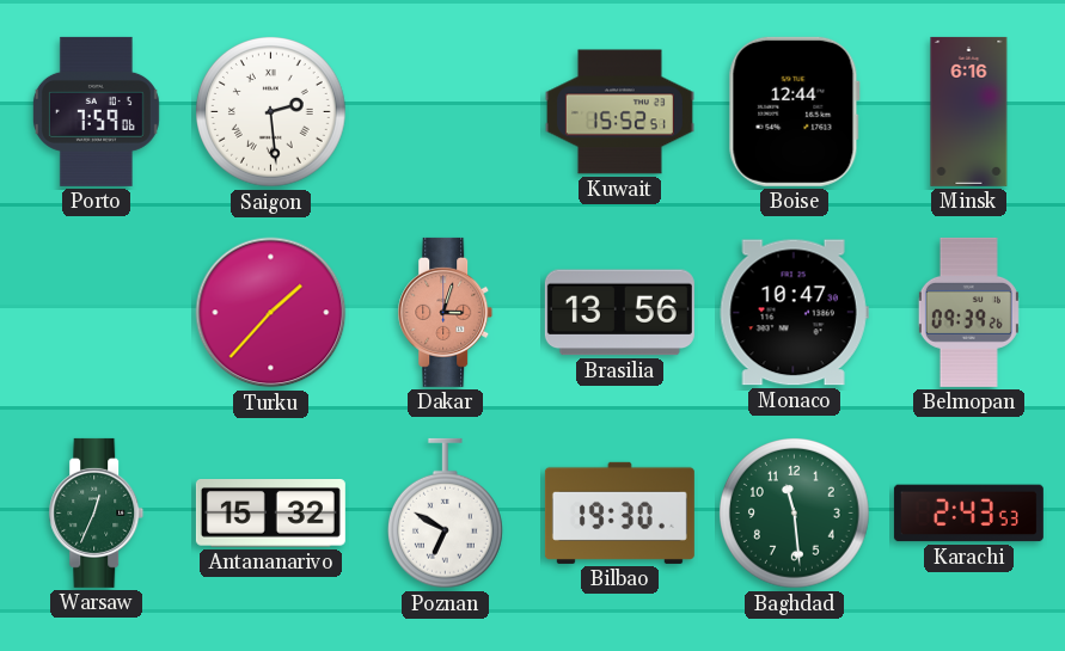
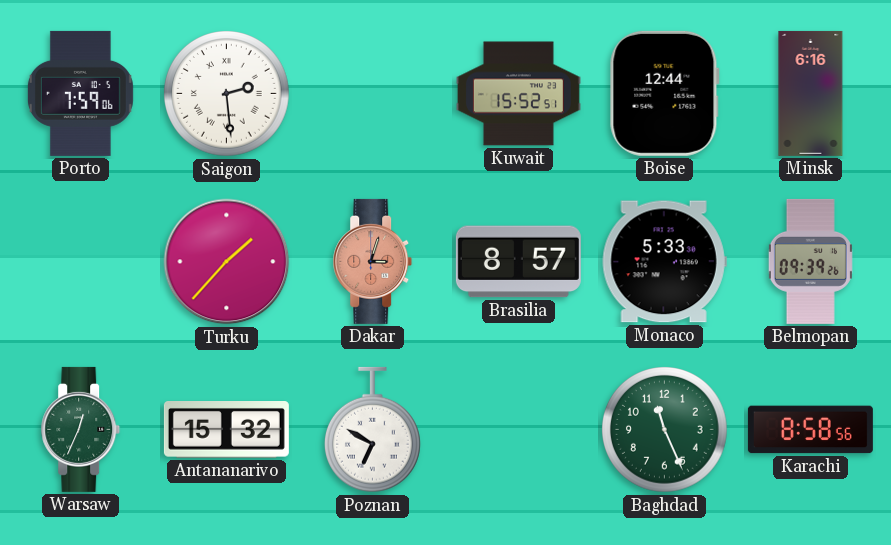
Brasilia: 13:56 -> 8:57
Monaco: 10:47 -> 5:33
Bilbao: 19:30 -> none
Baghdad: 11:29 -> 11:26
Karachi: 2:43 -> 8:58
